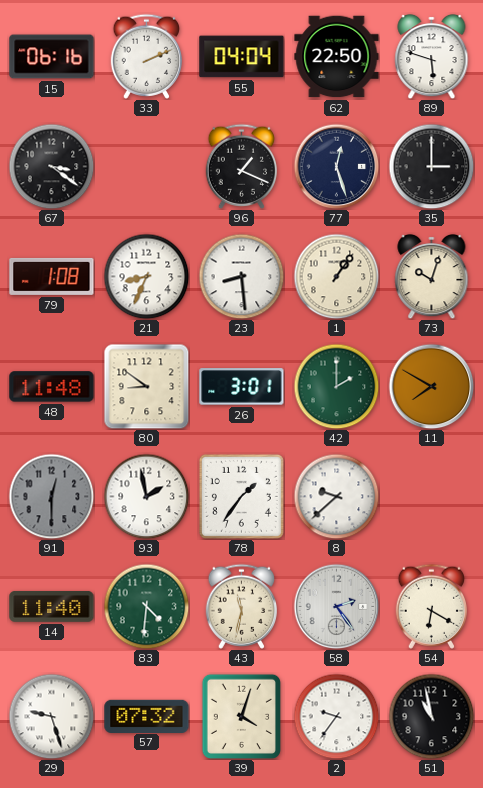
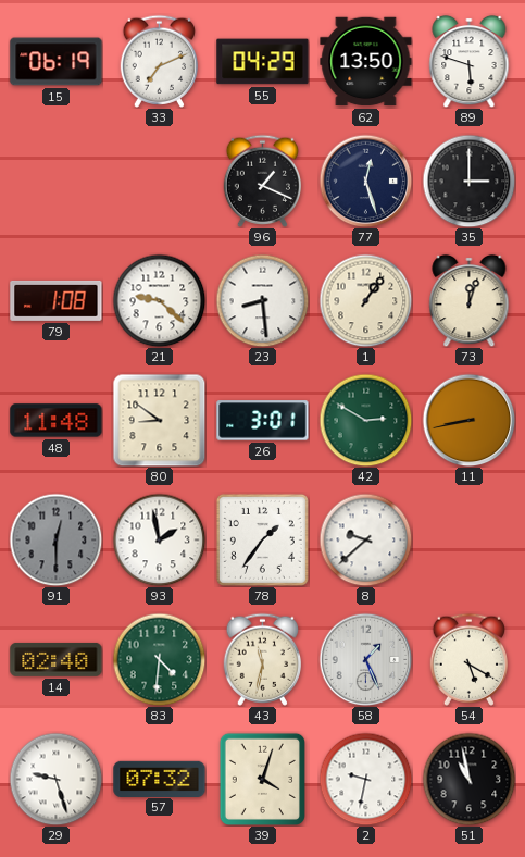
15: 06:16 -> 06:19
33: 2:11 -> 7:11
55: 04:04 -> 04:29
62: 22:50 -> 13:50
67: 3:21 -> none
21: 8:34 -> 9:22
73: 10:03 -> 12:03
42: 2:00 -> 2:50
11: 7:50 -> 8:43
14: 11:40 -> 02:40
58: 2:24 -> 1:26
54: 6:20 -> 5:20
2: 9:36 -> 9:32
